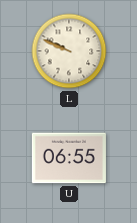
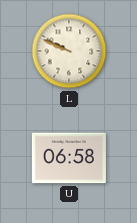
U: 06:55 -> 06:58
